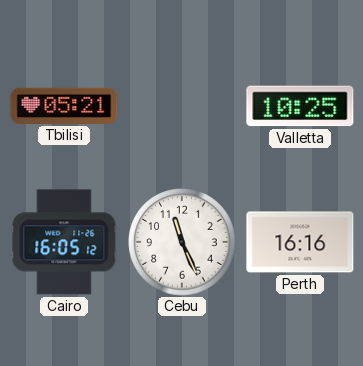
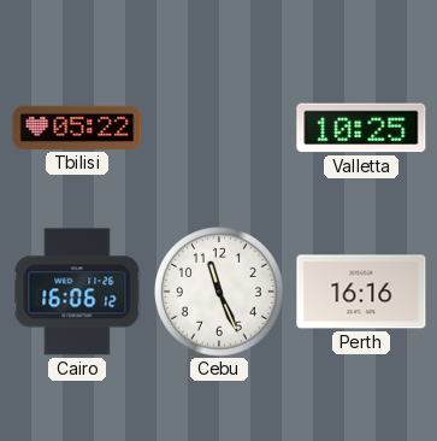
Tbilisi: 05:21 -> 05:22
Cairo: 16:05 -> 16:06
